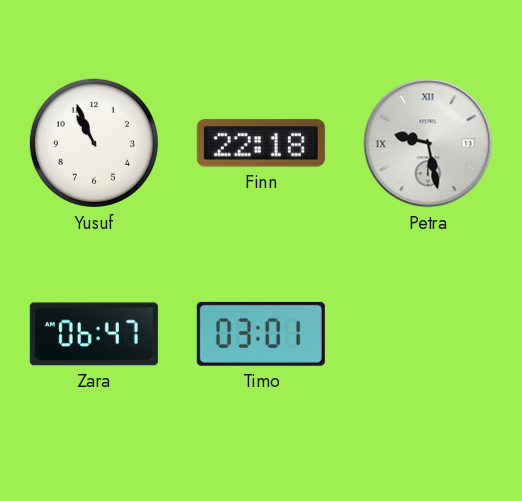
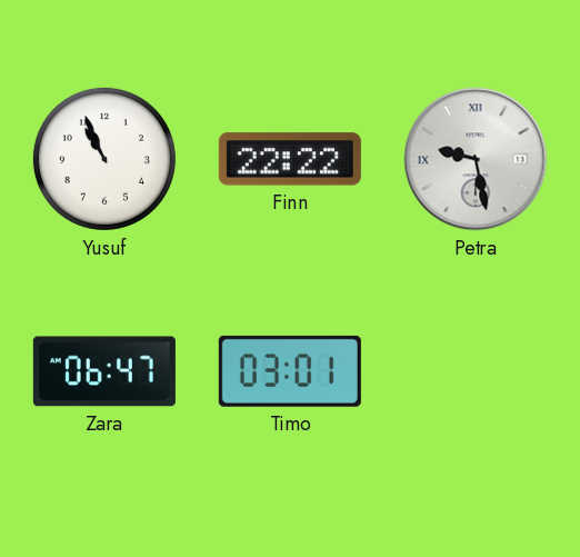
Finn: 22:18 -> 22:22
